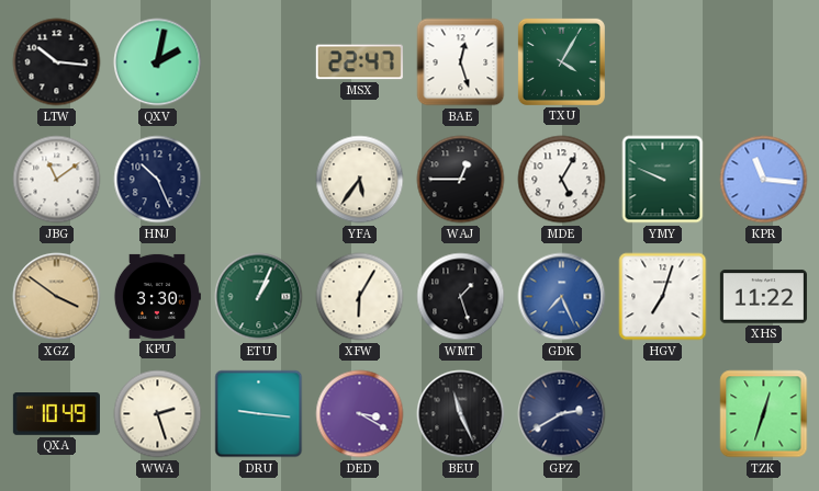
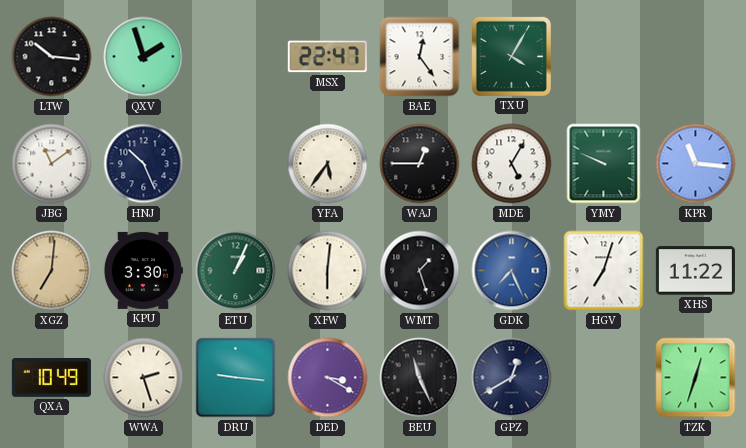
QXV: 2:02 -> 1:57
BAE: 12:27 -> 12:24
XGZ: 3:51 -> 7:01
XFW: 6:05 -> 6:01
GPZ: 2:40 -> 12:40
